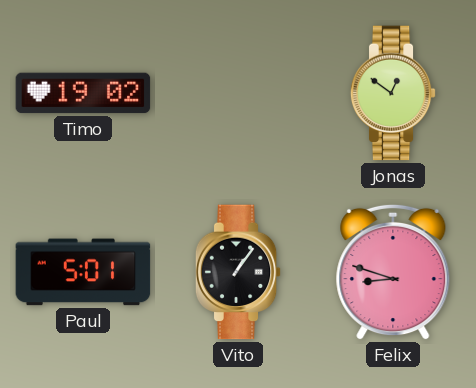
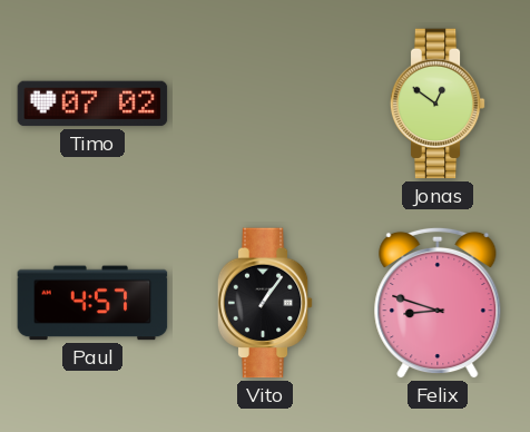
Timo: 19:02 -> 07:02
Paul: 5:01 -> 4:57
